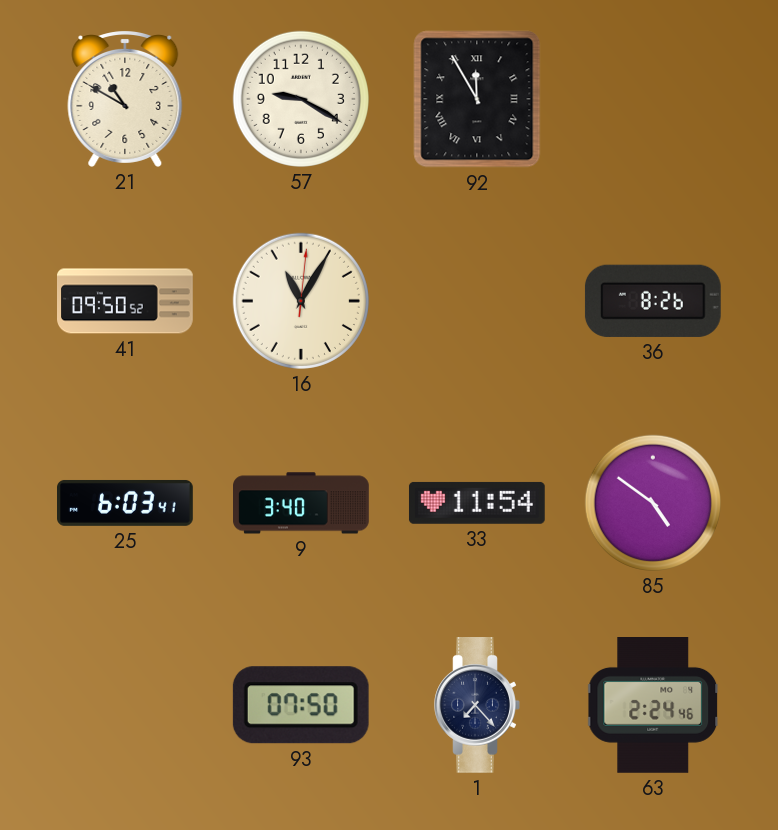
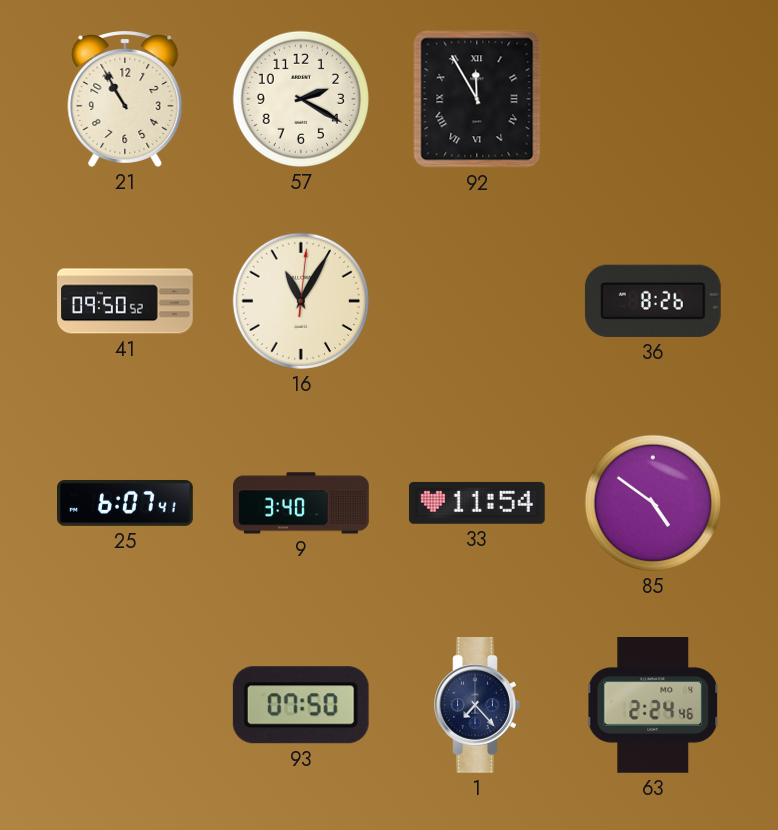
21: 10:50 -> 10:55
57: 9:20 -> 2:20
25: 6:03 -> 6:07
